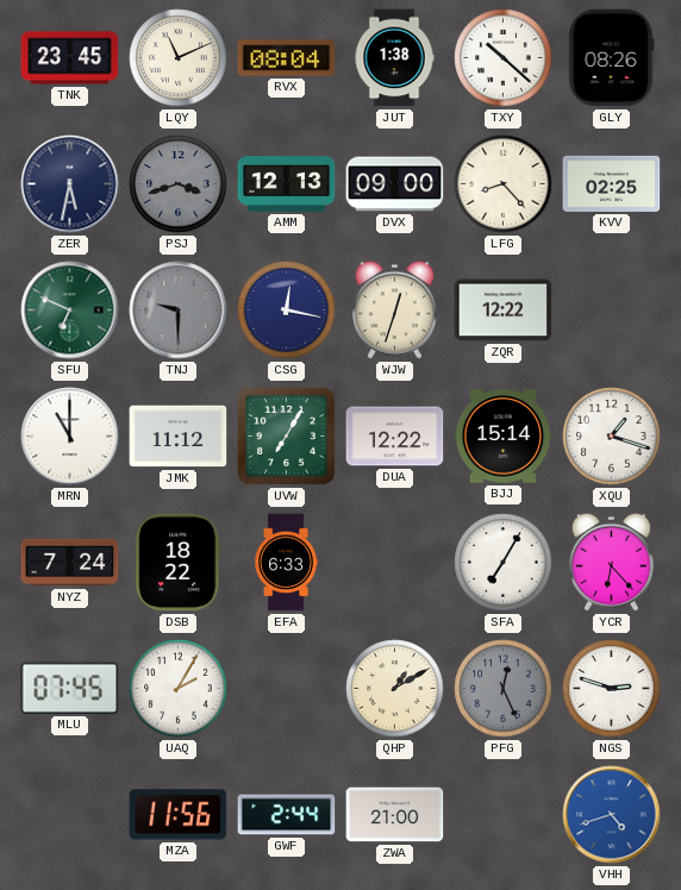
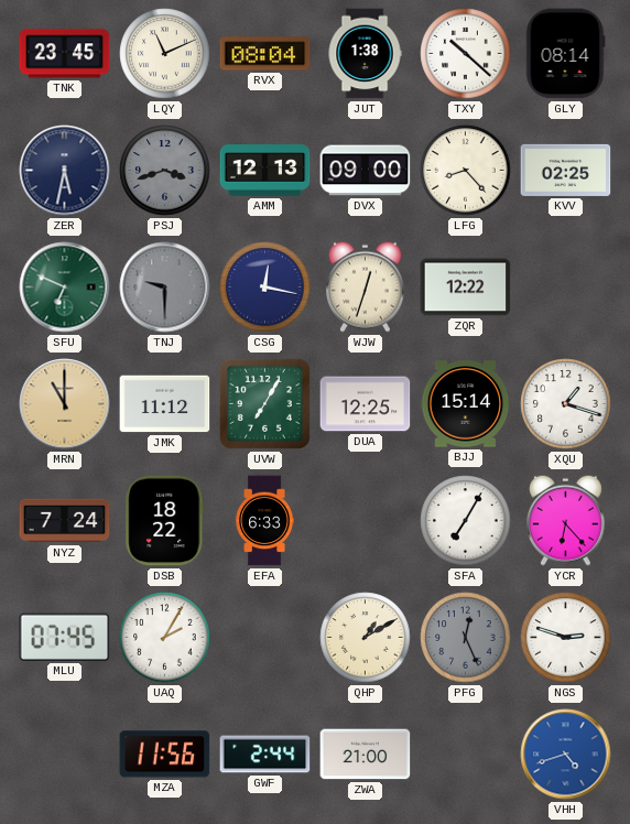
GLY: 08:26 -> 08:14
MRN dial: white -> champagne
DUA: 12:22 -> 12:25
